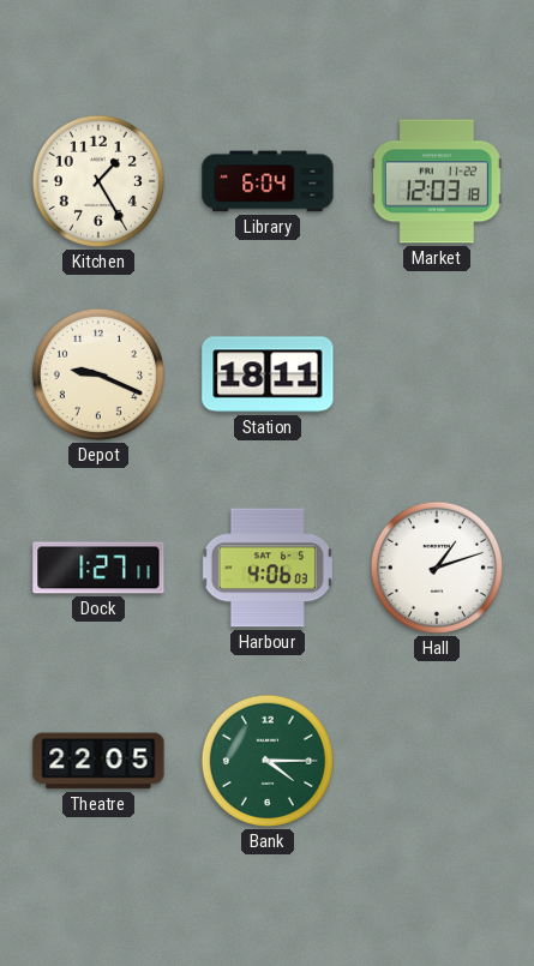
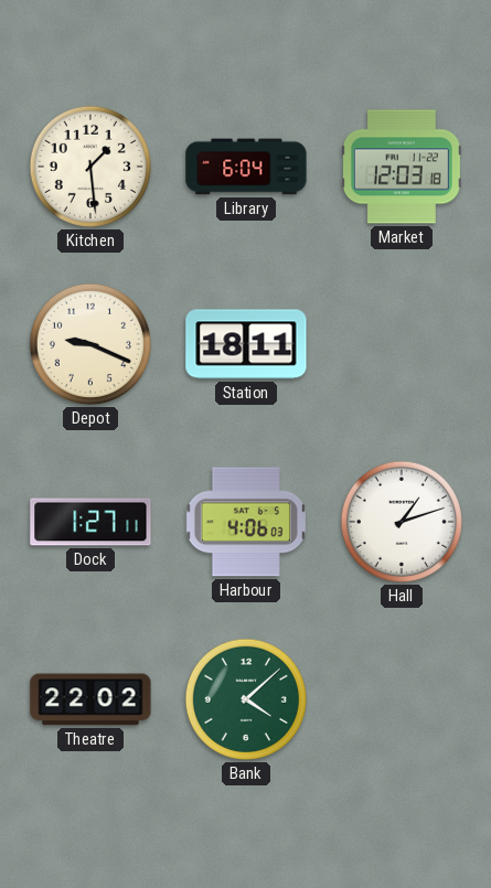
Kitchen: 1:25 -> 1:29
Theatre: 22:05 -> 22:02
Bank: 4:15 -> 4:08
